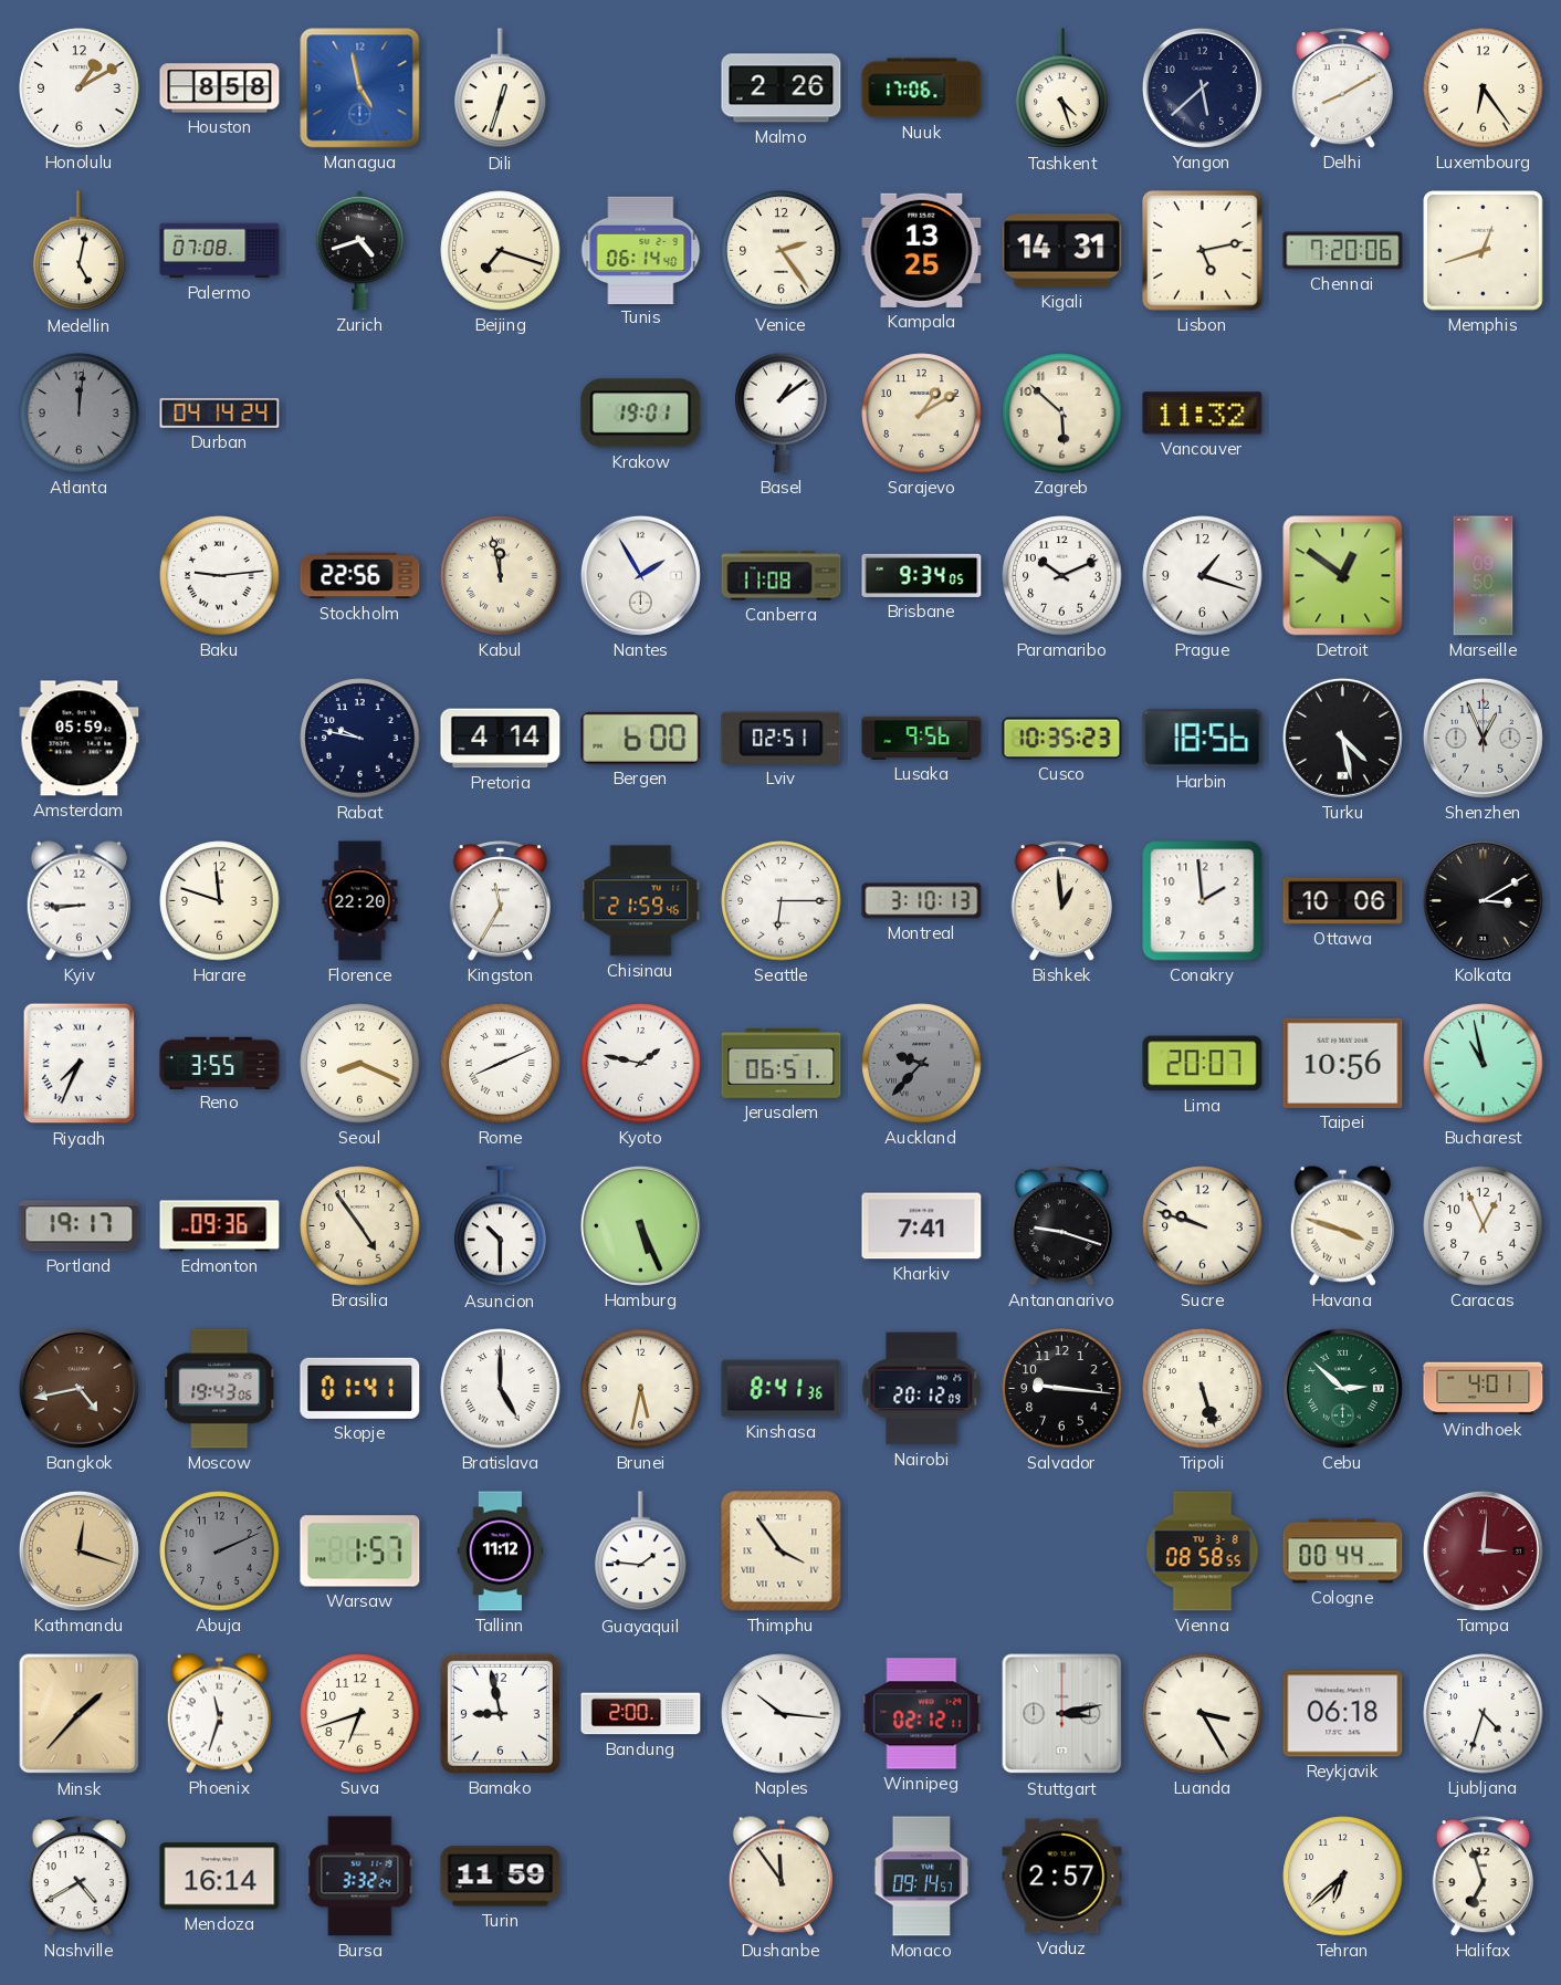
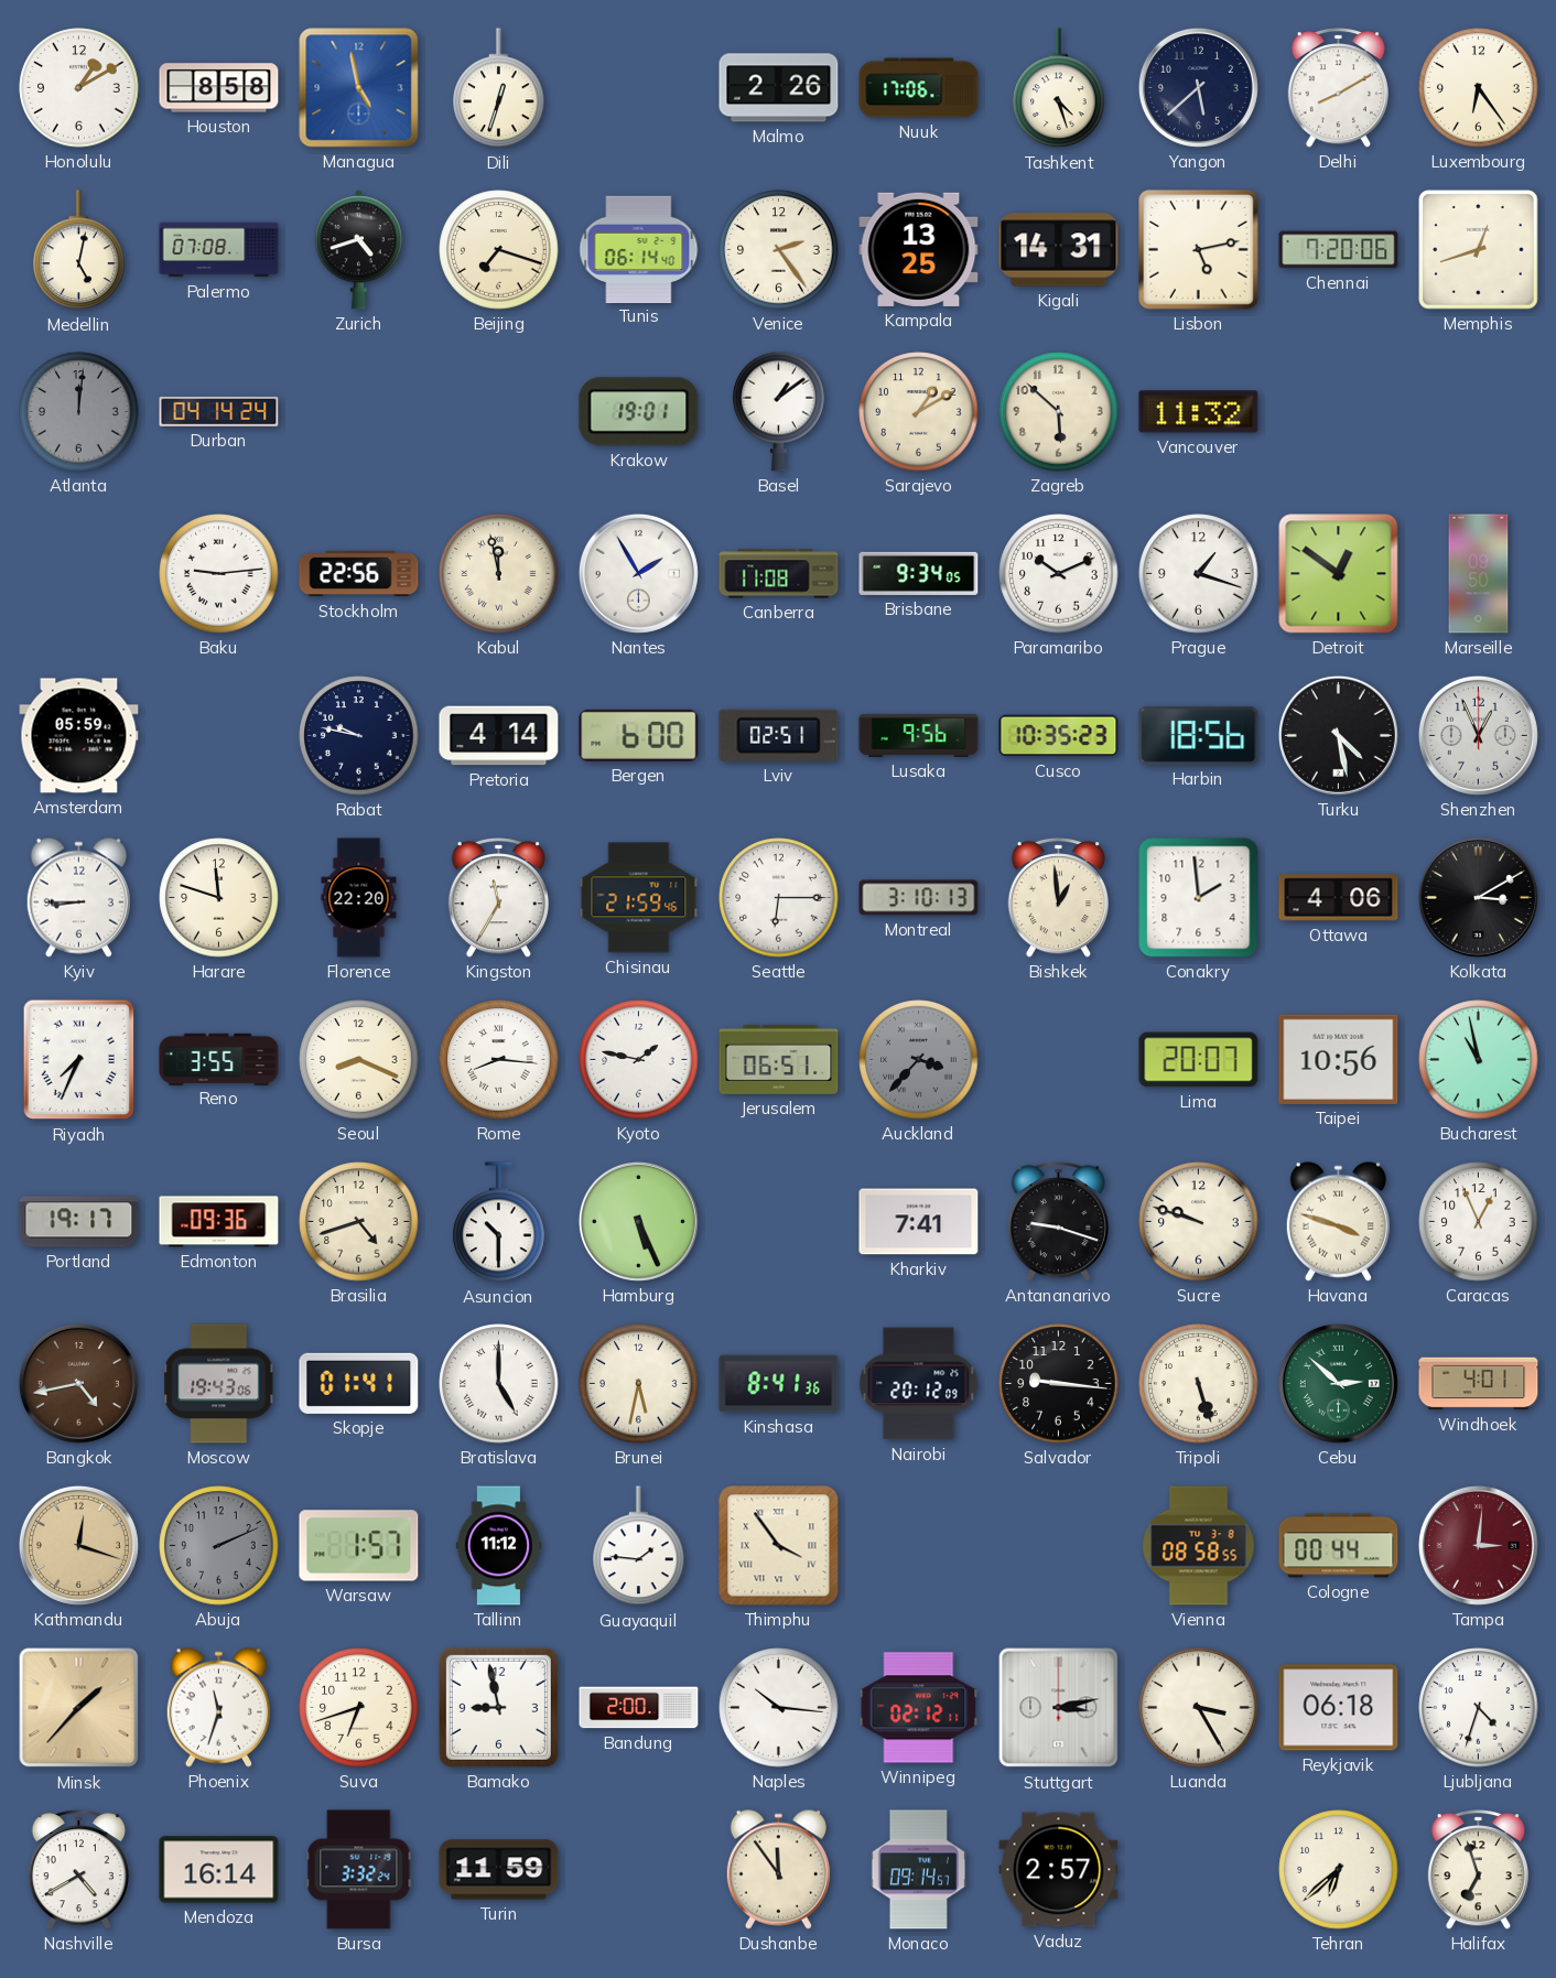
Ottawa: 10:06 -> 4:06
Rome: 8:11 -> 8:16
Auckland: 9:37 -> 3:37
Brasilia: 4:54 -> 4:42
